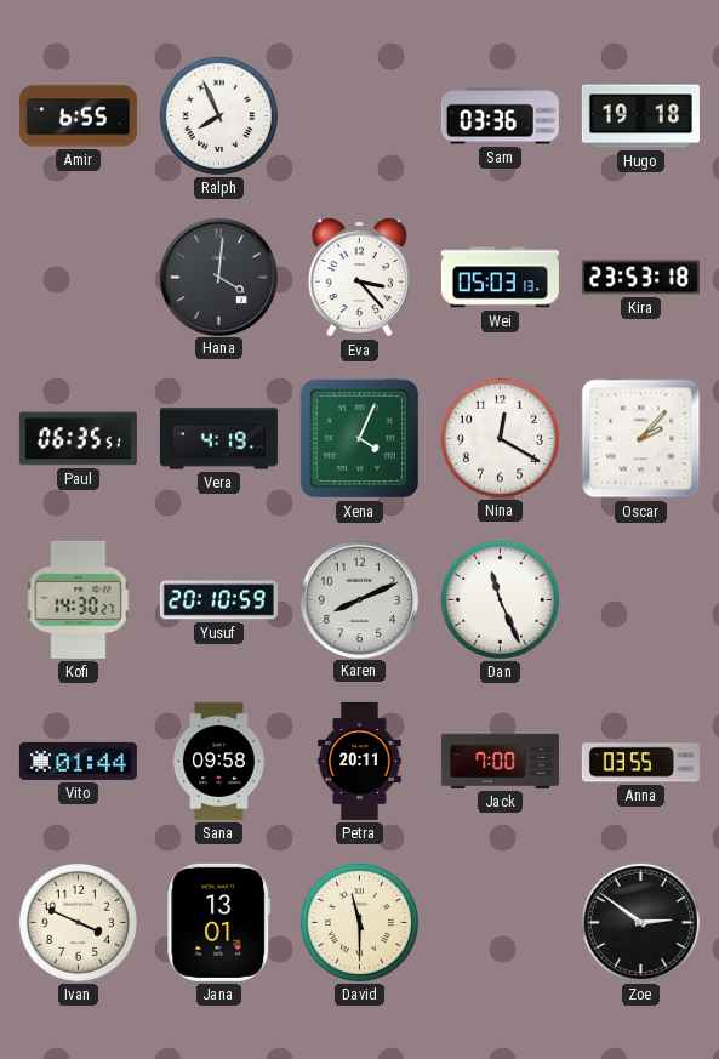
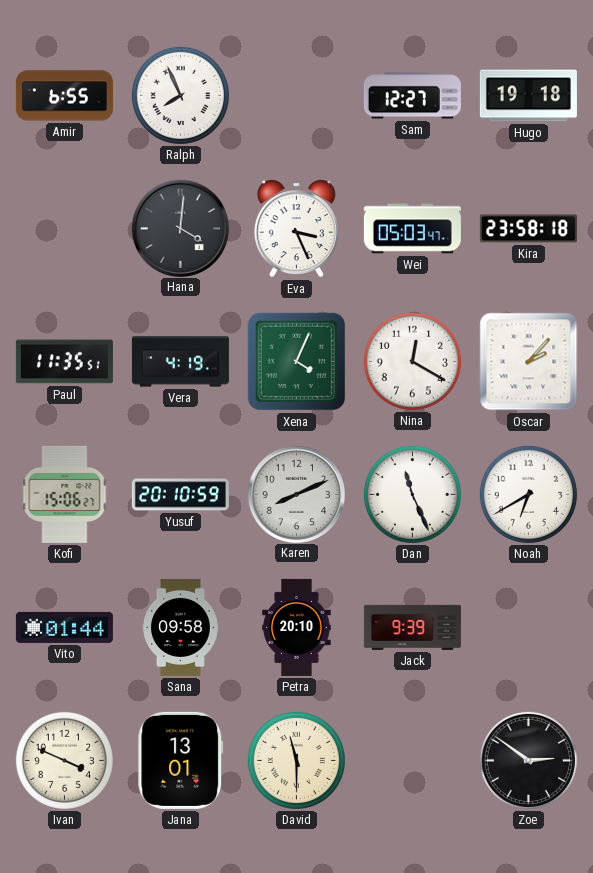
Sam: 03:36 -> 12:27
Eva: 3:23 -> 3:26
Wei: 05:03:13 -> 05:03:47
Kira: 23:53 -> 23:58
Paul: 06:35 -> 11:35
Kofi: 14:30 -> 15:06
Noah: none -> 6:40
Petra: 20:11 -> 20:10
Jack: 7:00 -> 9:39
Anna: 03:55 -> none
